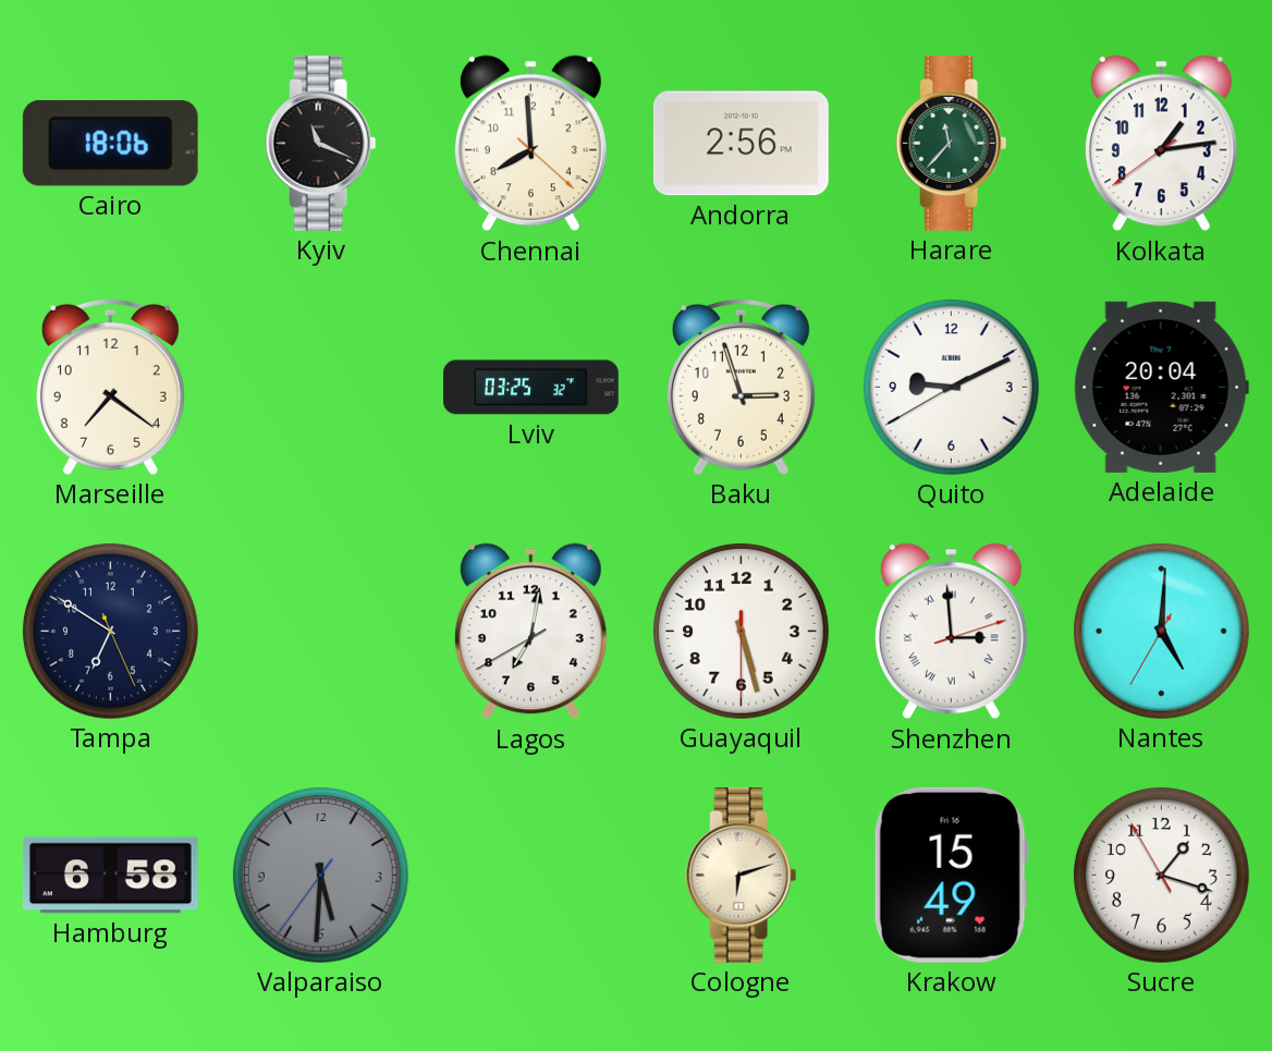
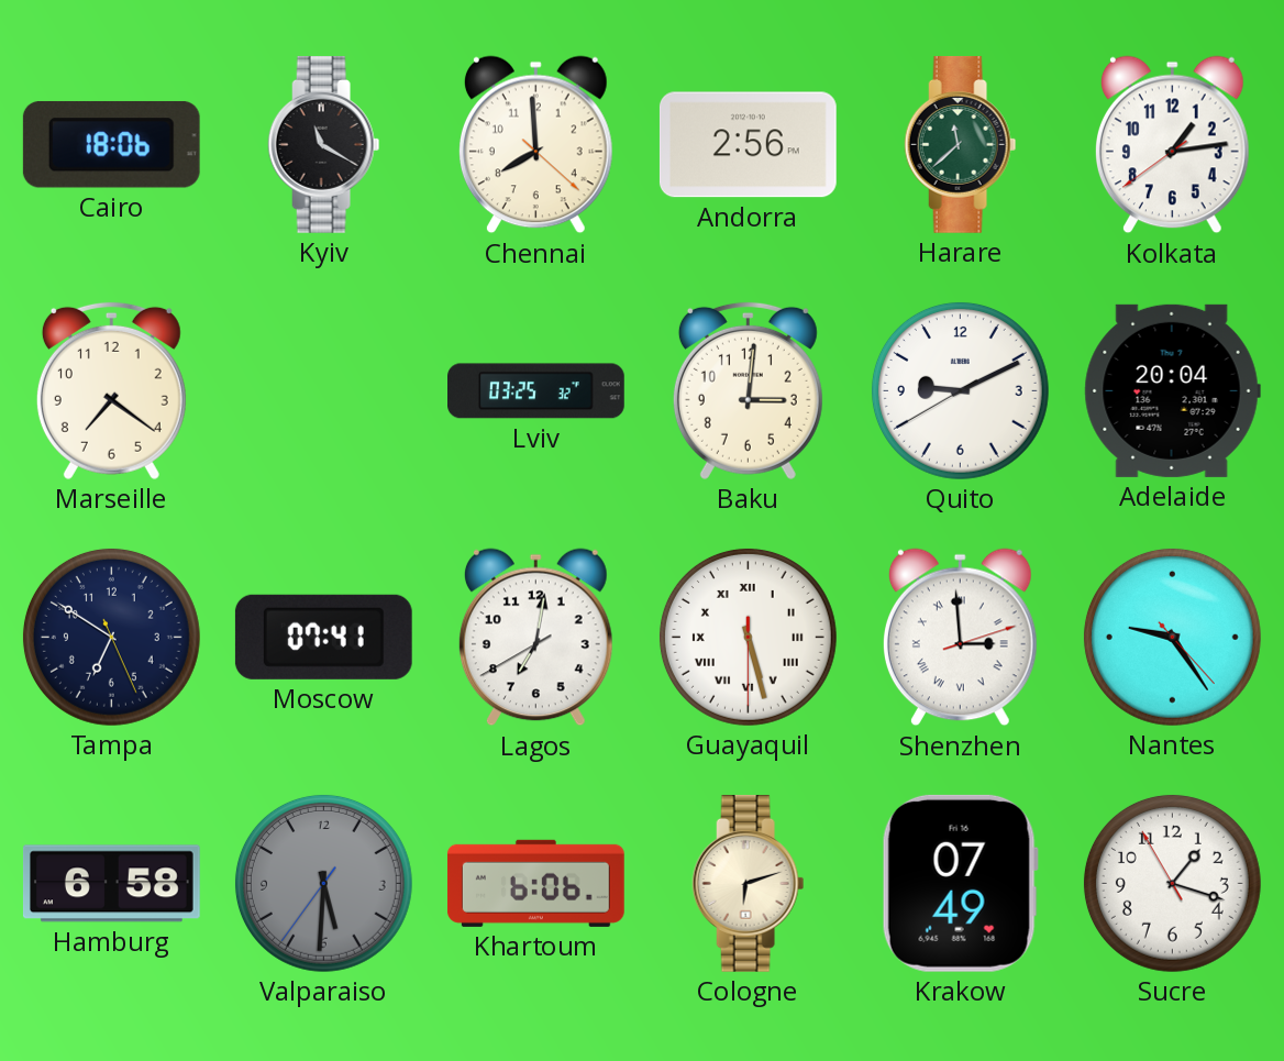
Kyiv: 11:19 -> 11:20
Harare: 11:37 -> 11:38
Baku: 2:57 -> 3:01
Moscow: none -> 07:41
Guayaquil numerals: Arabic -> Roman
Nantes: 5:00 -> 9:24
Khartoum: none -> 6:06
Krakow: 15:49 -> 07:49
